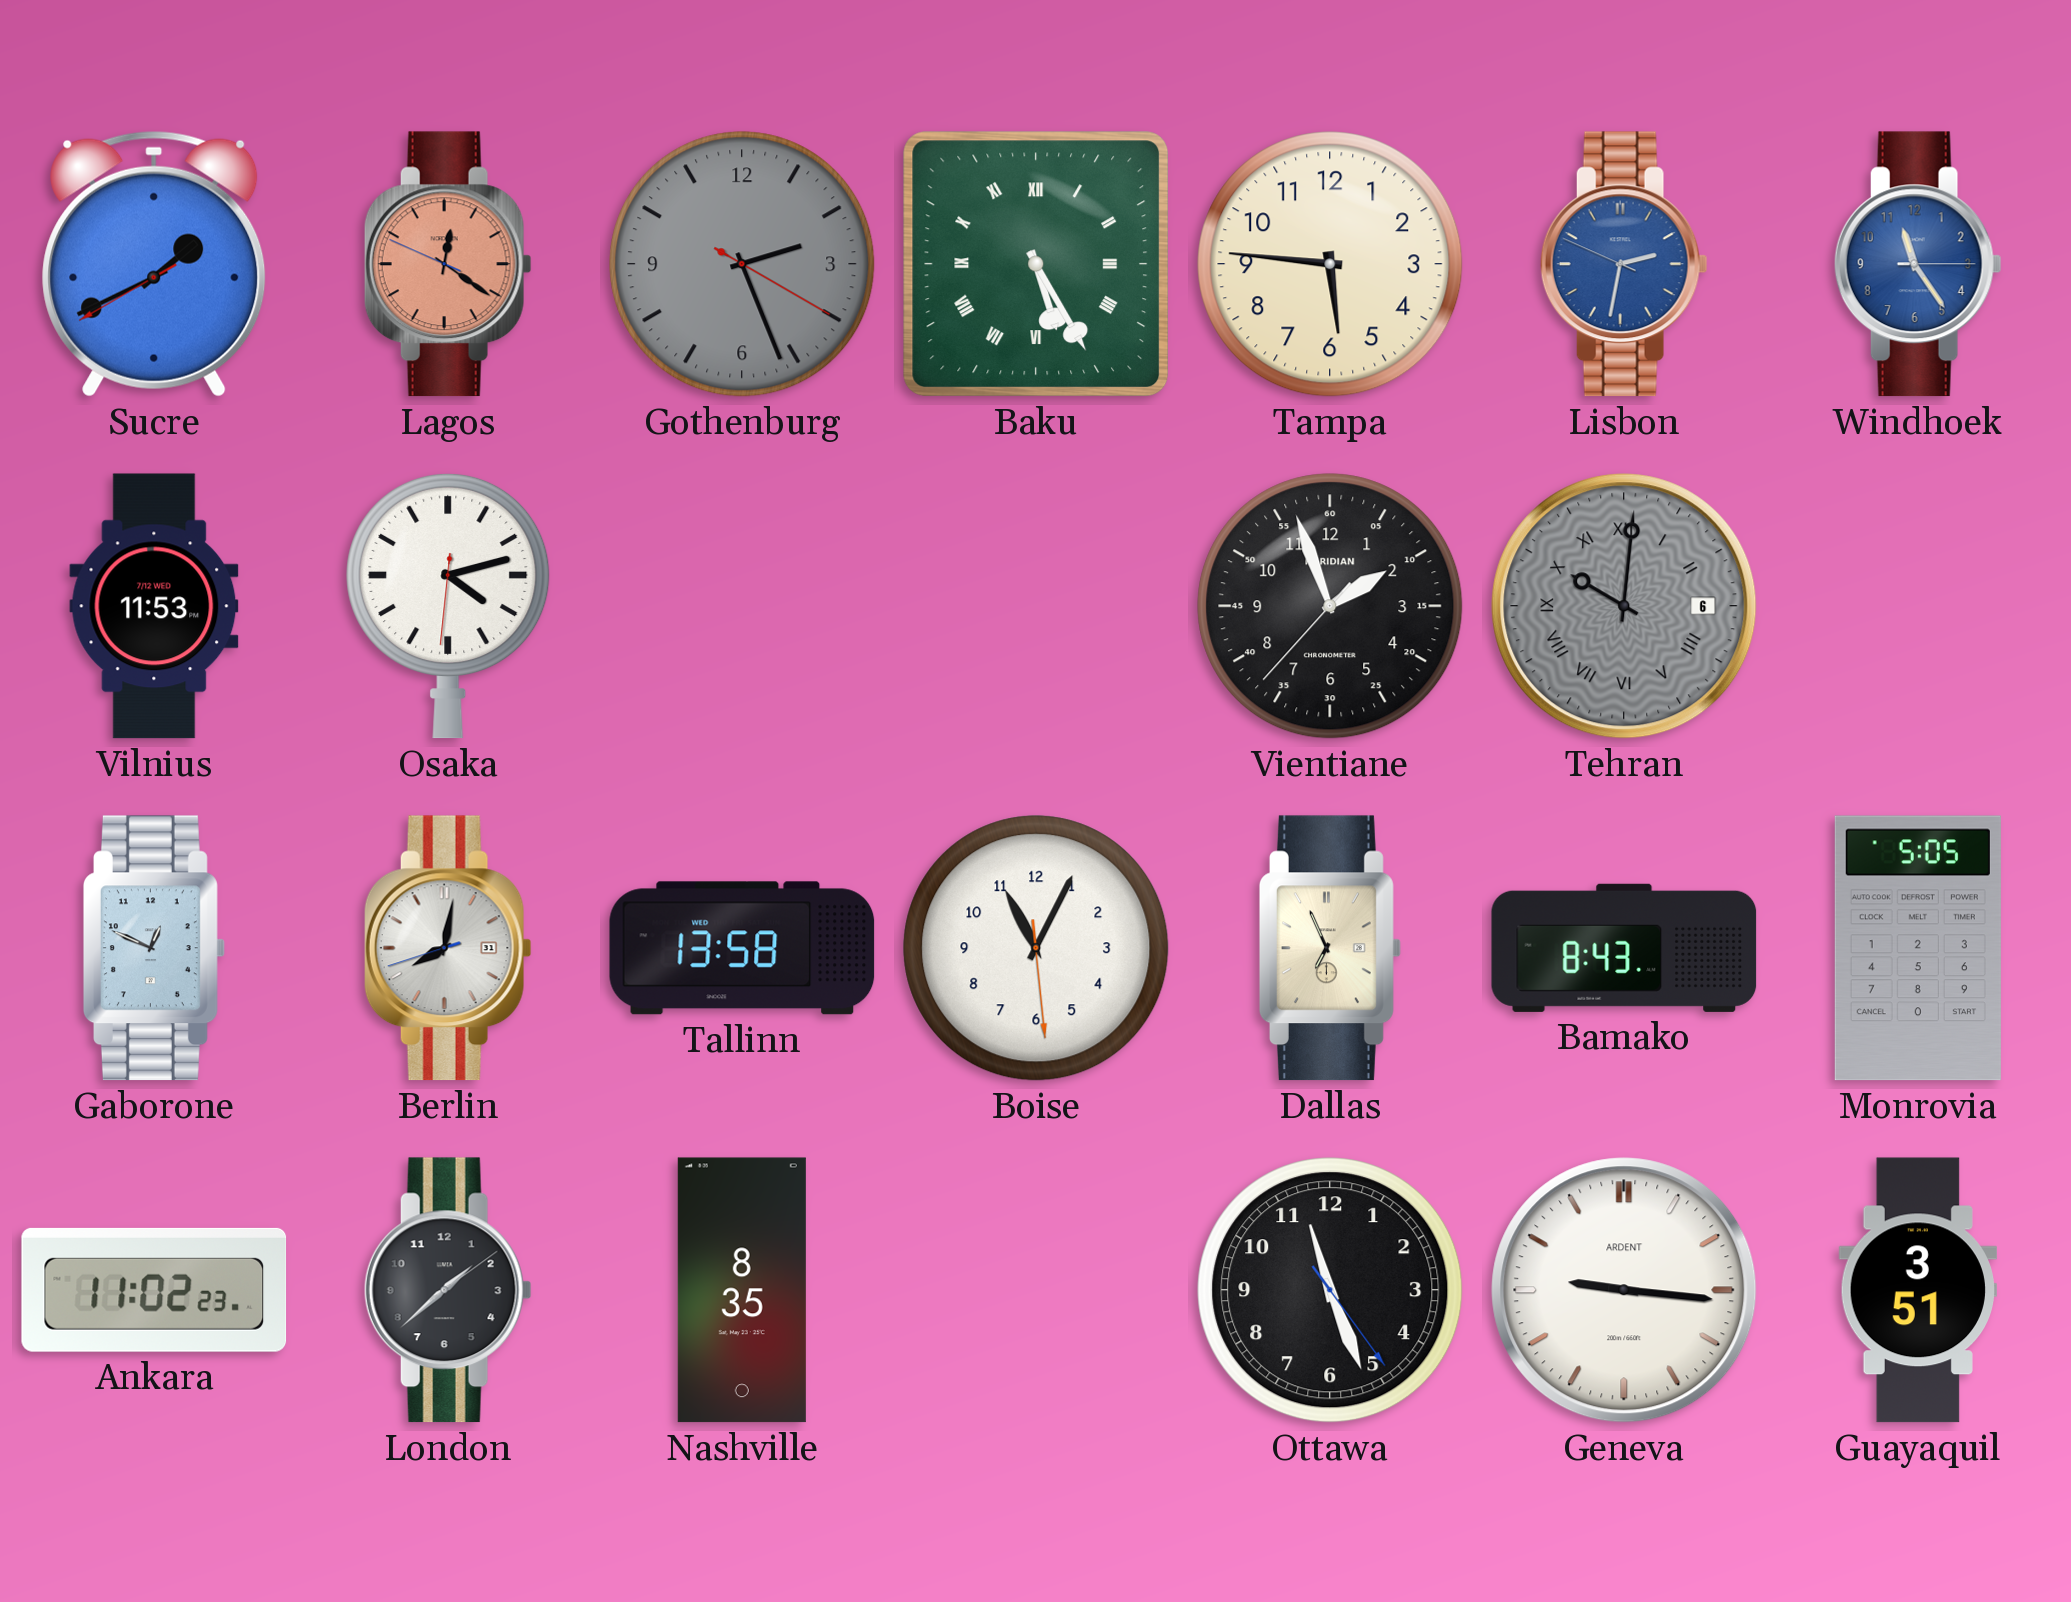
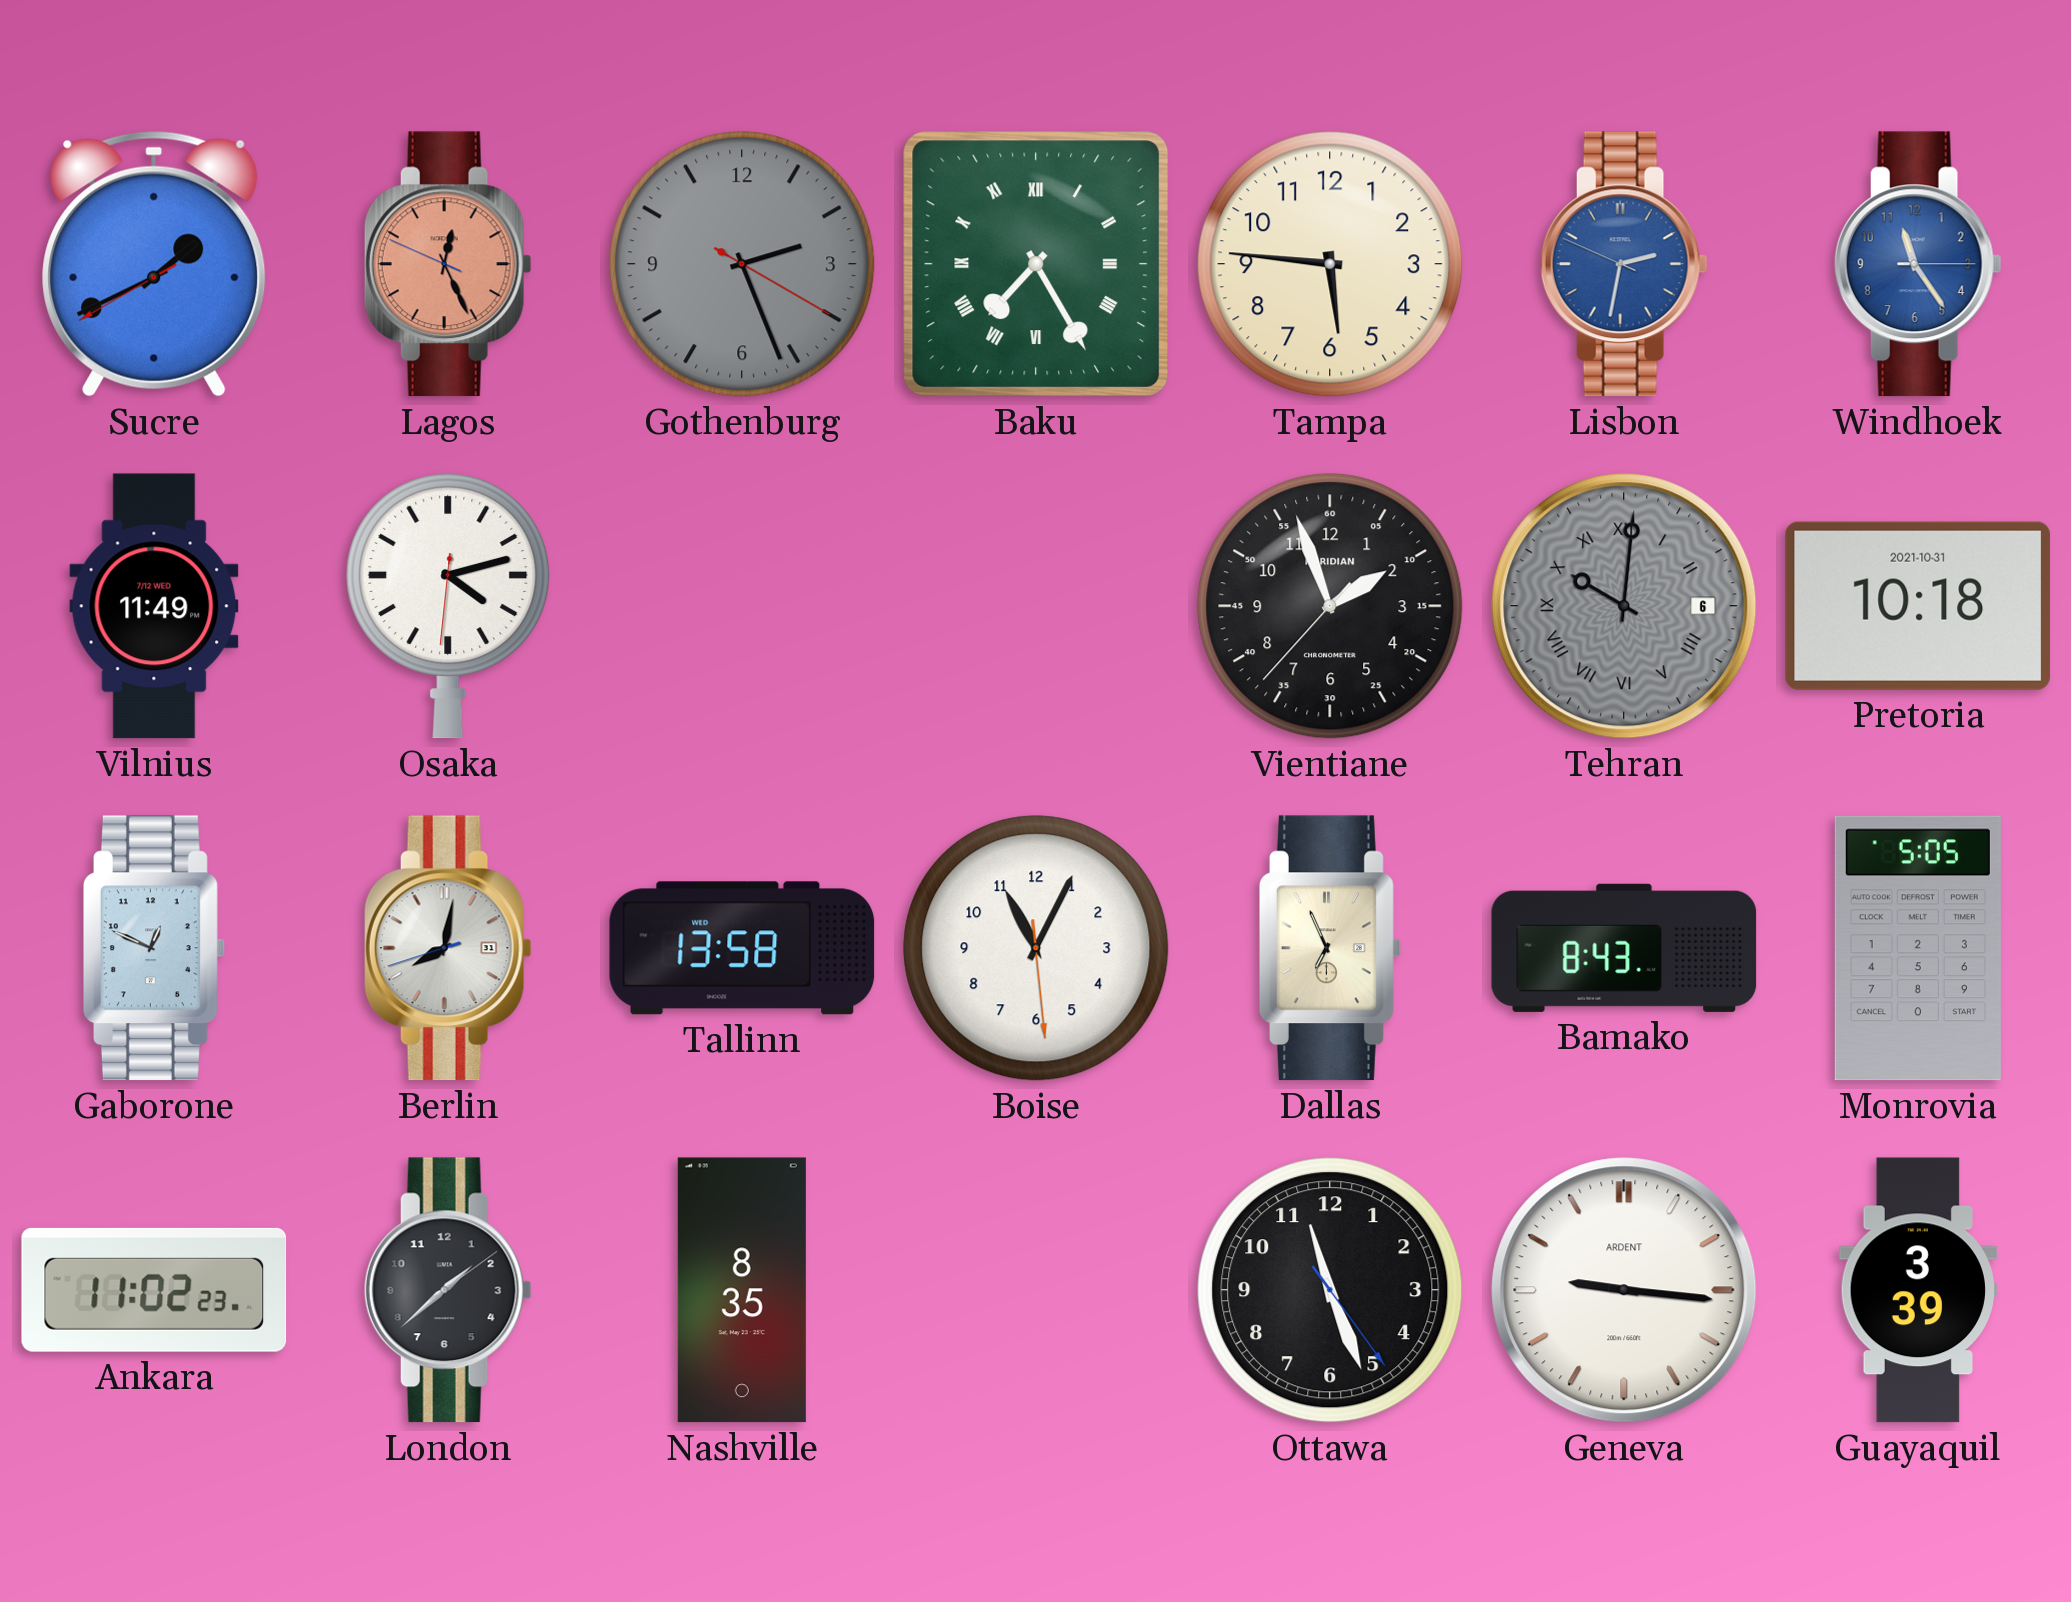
Lagos: 12:20 -> 12:25
Baku: 5:25 -> 7:25
Vilnius: 11:53 -> 11:49
Pretoria: none -> 10:18
Guayaquil: 3:51 -> 3:39
